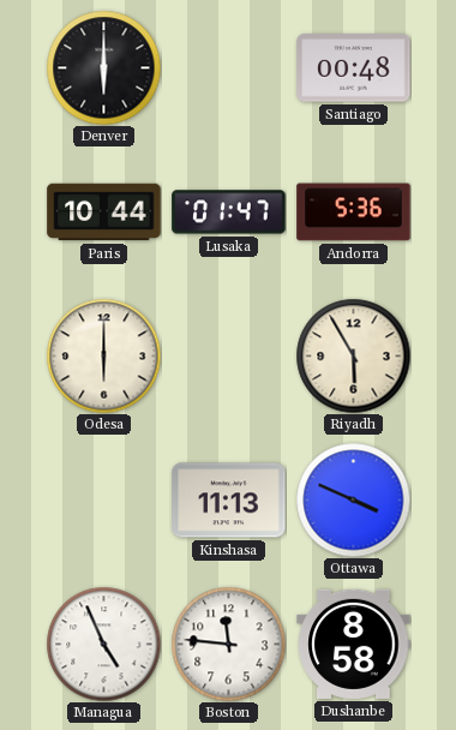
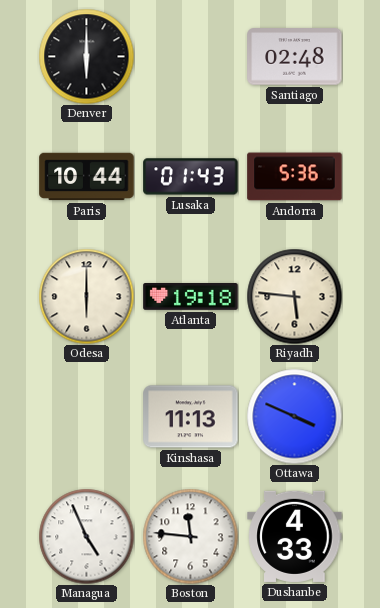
Santiago: 00:48 -> 02:48
Lusaka: 01:47 -> 01:43
Atlanta: none -> 19:18
Riyadh: 5:55 -> 5:46
Dushanbe: 8:58 -> 4:33
